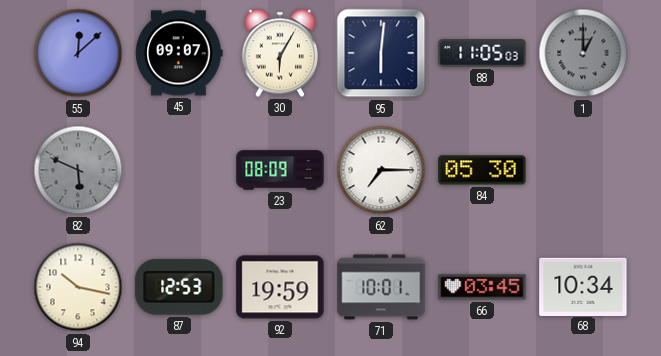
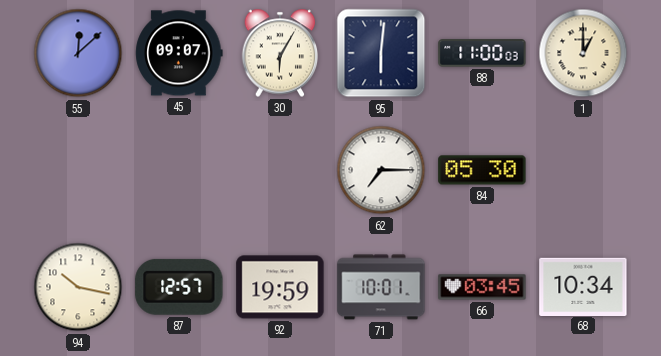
88: 11:05 -> 11:00
1 dial: grey -> cream
82: 5:49 -> none
23: 08:09 -> none
87: 12:53 -> 12:57
